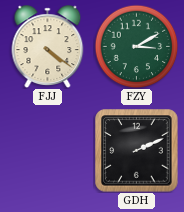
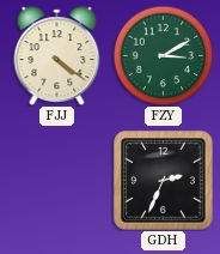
GDH: 2:11 -> 2:34
